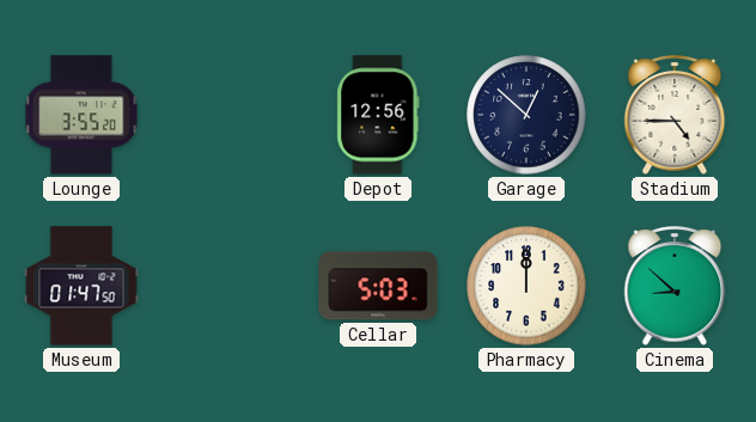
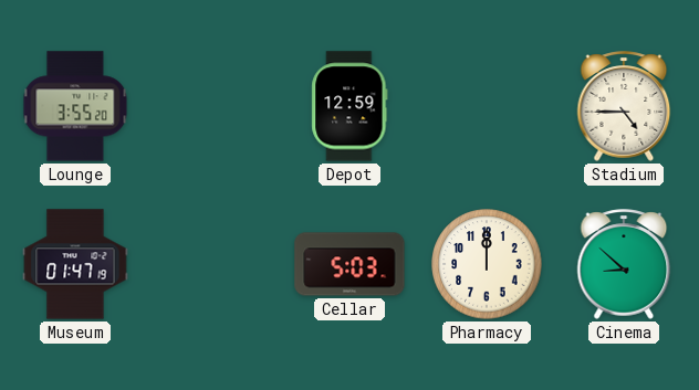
Depot: 12:56 -> 12:59
Garage: 12:52 -> none
Museum: 01:47:50 -> 01:47:19
